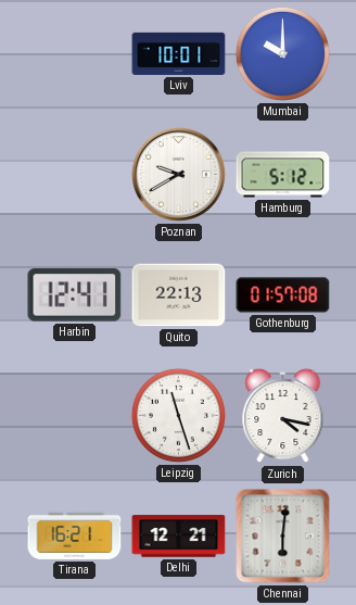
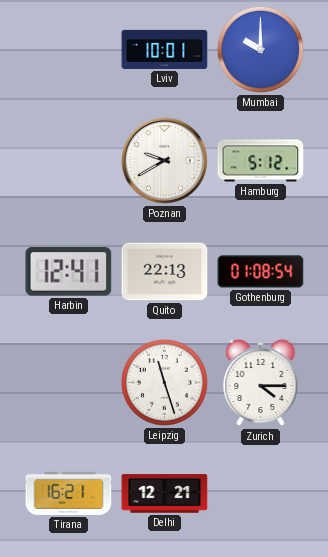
Gothenburg: 01:57 -> 01:08
Zurich: 4:17 -> 4:15
Chennai: 6:01 -> none
